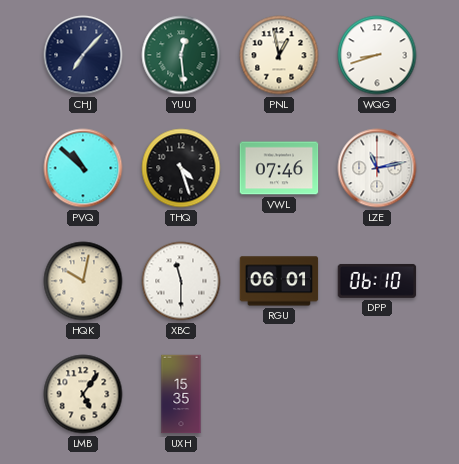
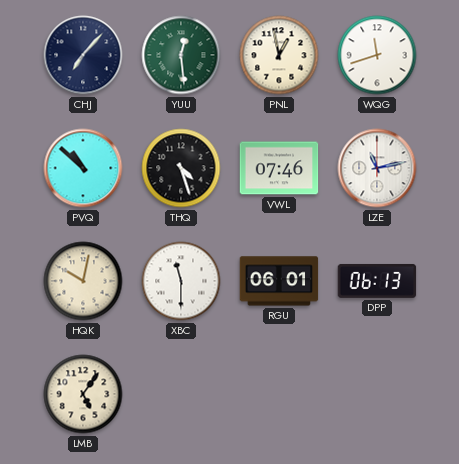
WQG: 8:42 -> 11:42
DPP: 06:10 -> 06:13
UXH: 15:35 -> none
